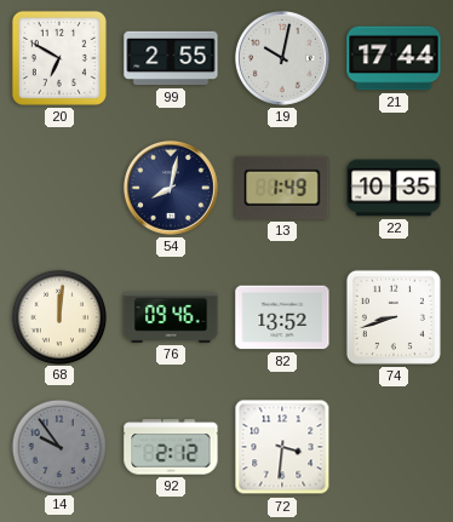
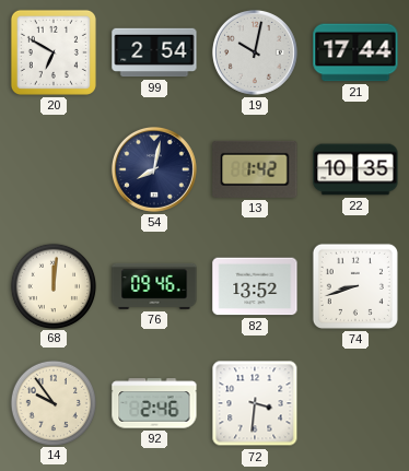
99: 2:55 -> 2:54
13: 1:49 -> 1:42
14 dial: grey -> cream
92: 2:12 -> 2:46
